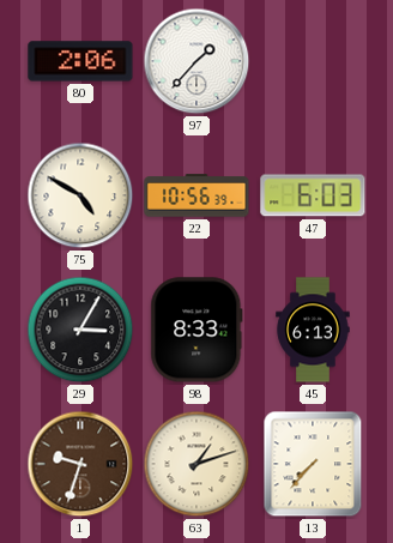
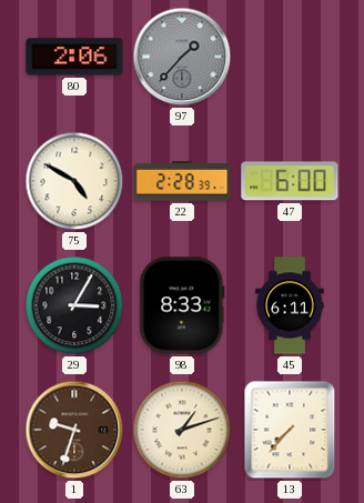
97 dial: white -> grey
22: 10:56 -> 2:28
47: 6:03 -> 6:00
45: 6:13 -> 6:11
